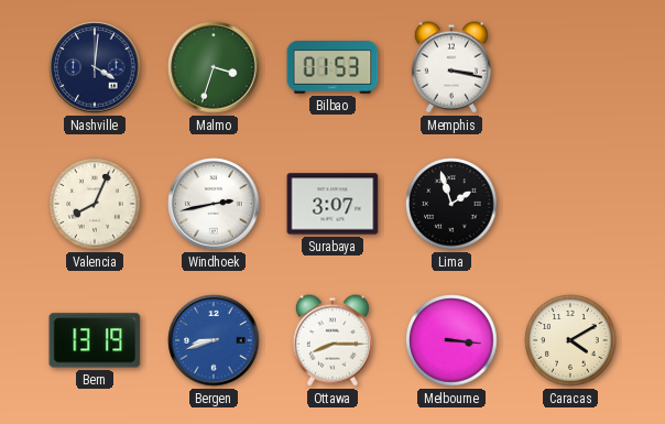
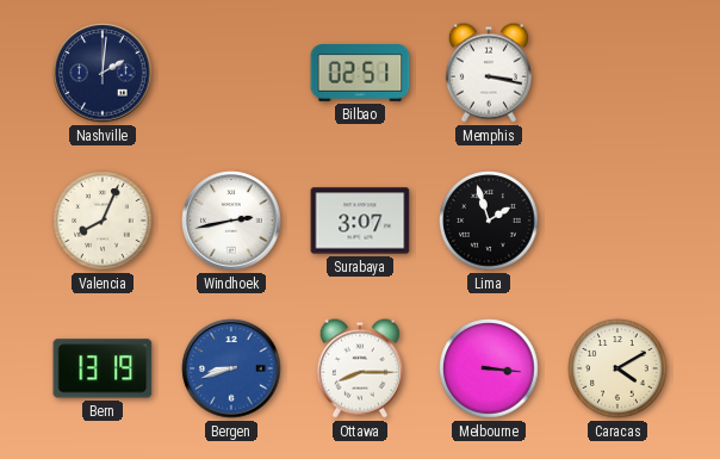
Nashville: 4:01 -> 2:01
Malmo: 3:33 -> none
Bilbao: 01:53 -> 02:51
